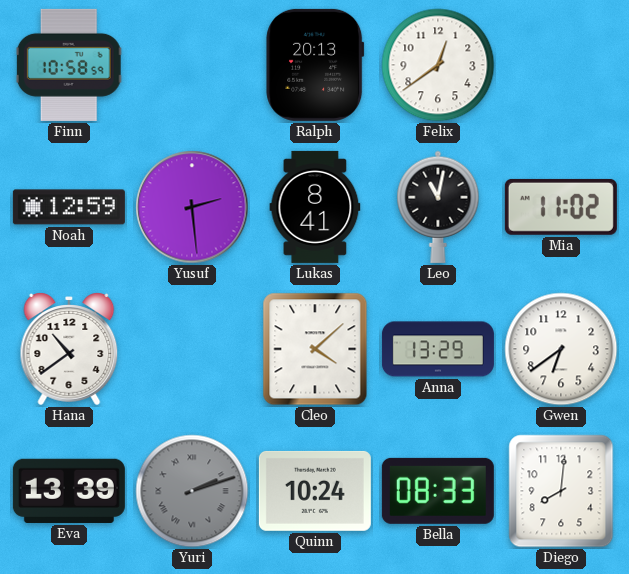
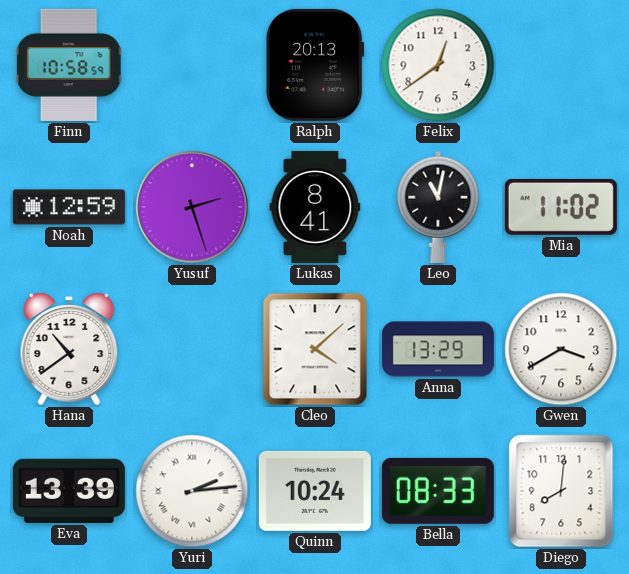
Yusuf: 2:29 -> 2:27
Gwen: 6:39 -> 3:40
Yuri: 2:12 -> 2:14
Yuri dial: grey -> white
